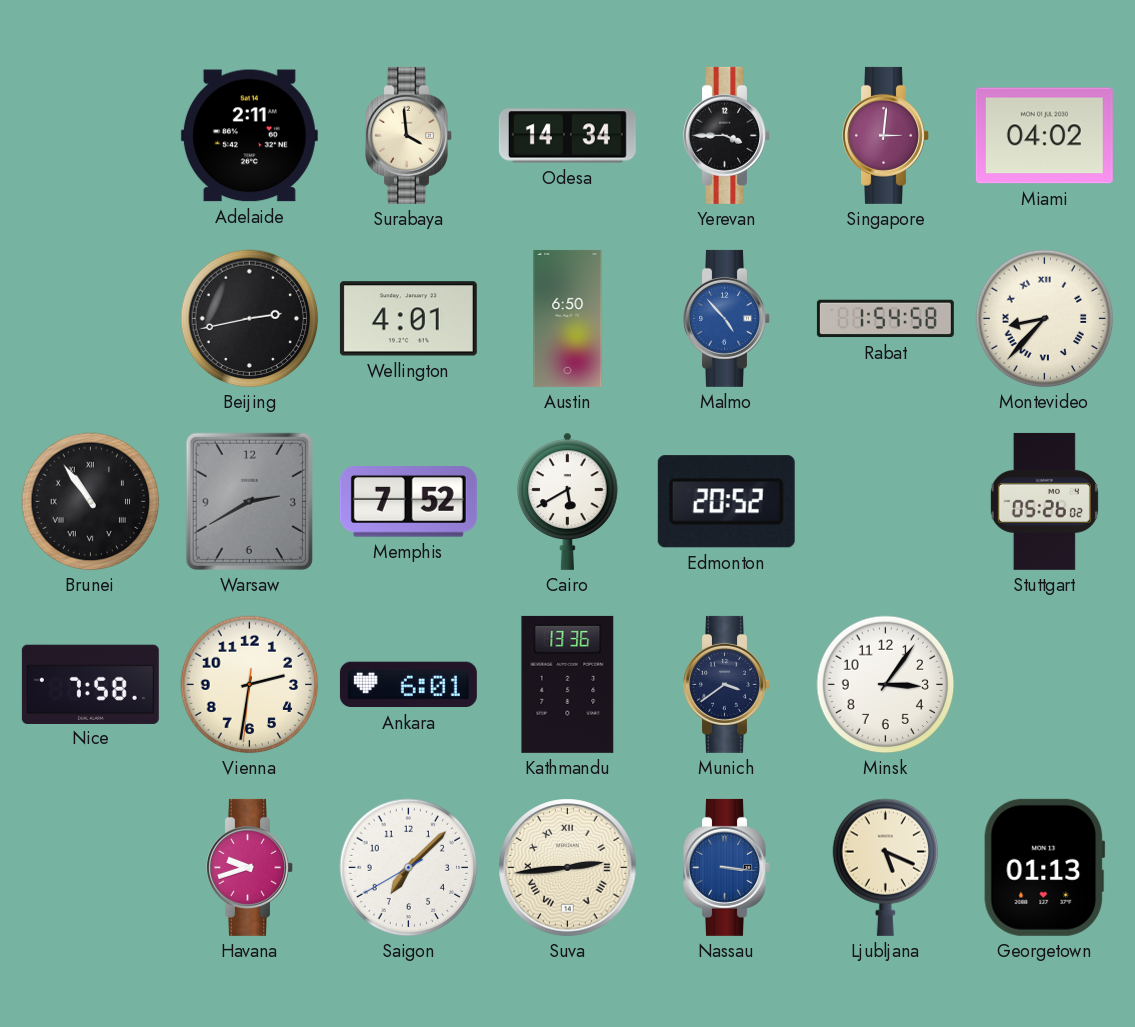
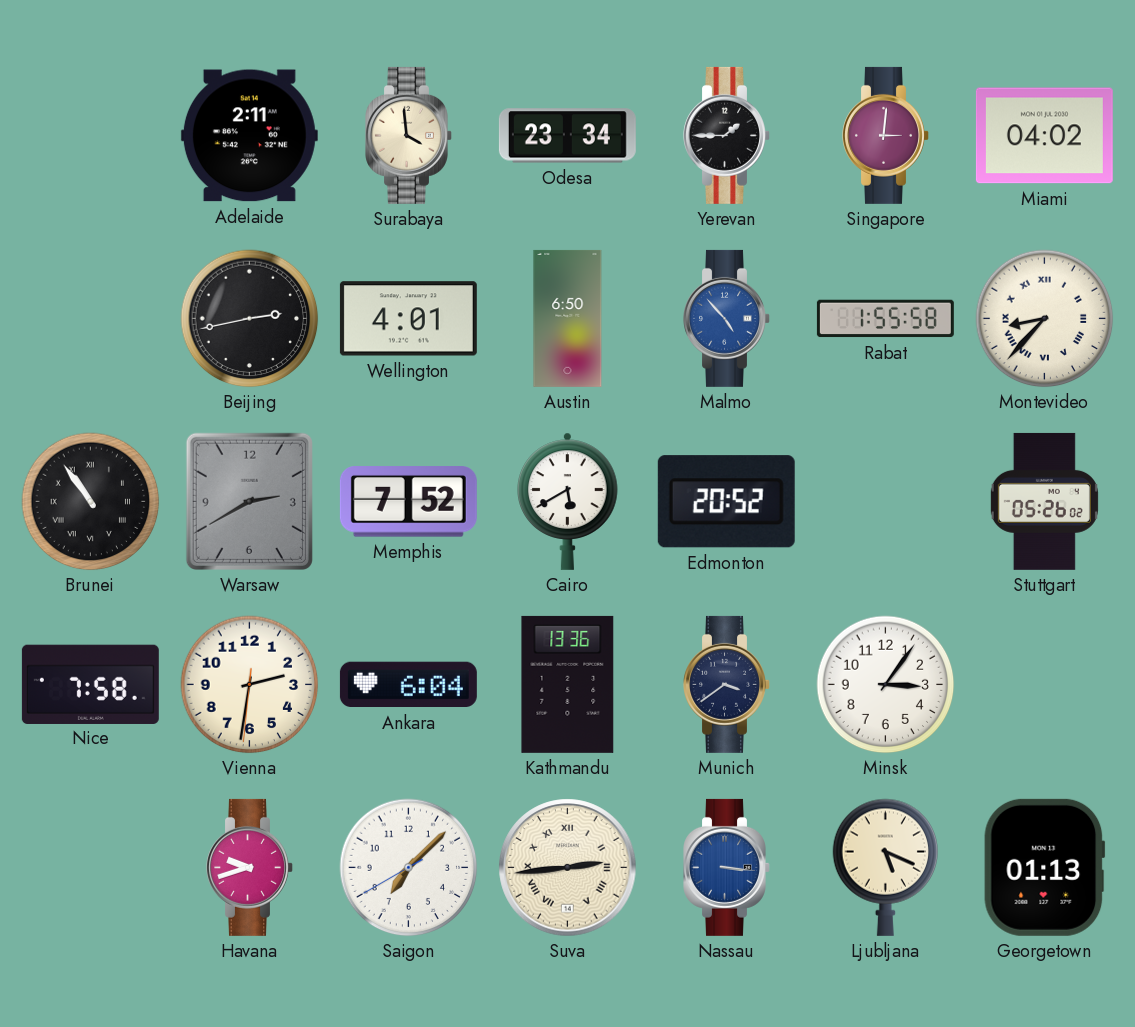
Odesa: 14:34 -> 23:34
Yerevan: 3:45 -> 1:45
Rabat: 1:54 -> 1:55
Ankara: 6:01 -> 6:04
